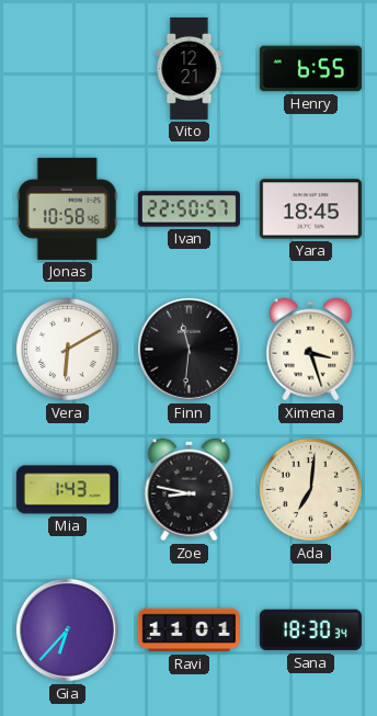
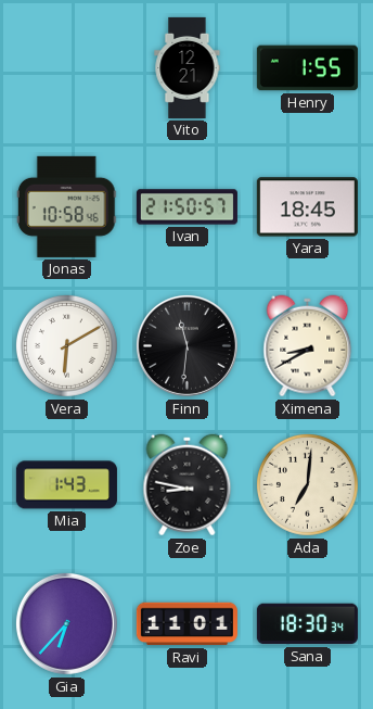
Henry: 6:55 -> 1:55
Ivan: 22:50 -> 21:50
Ximena: 3:27 -> 8:40
